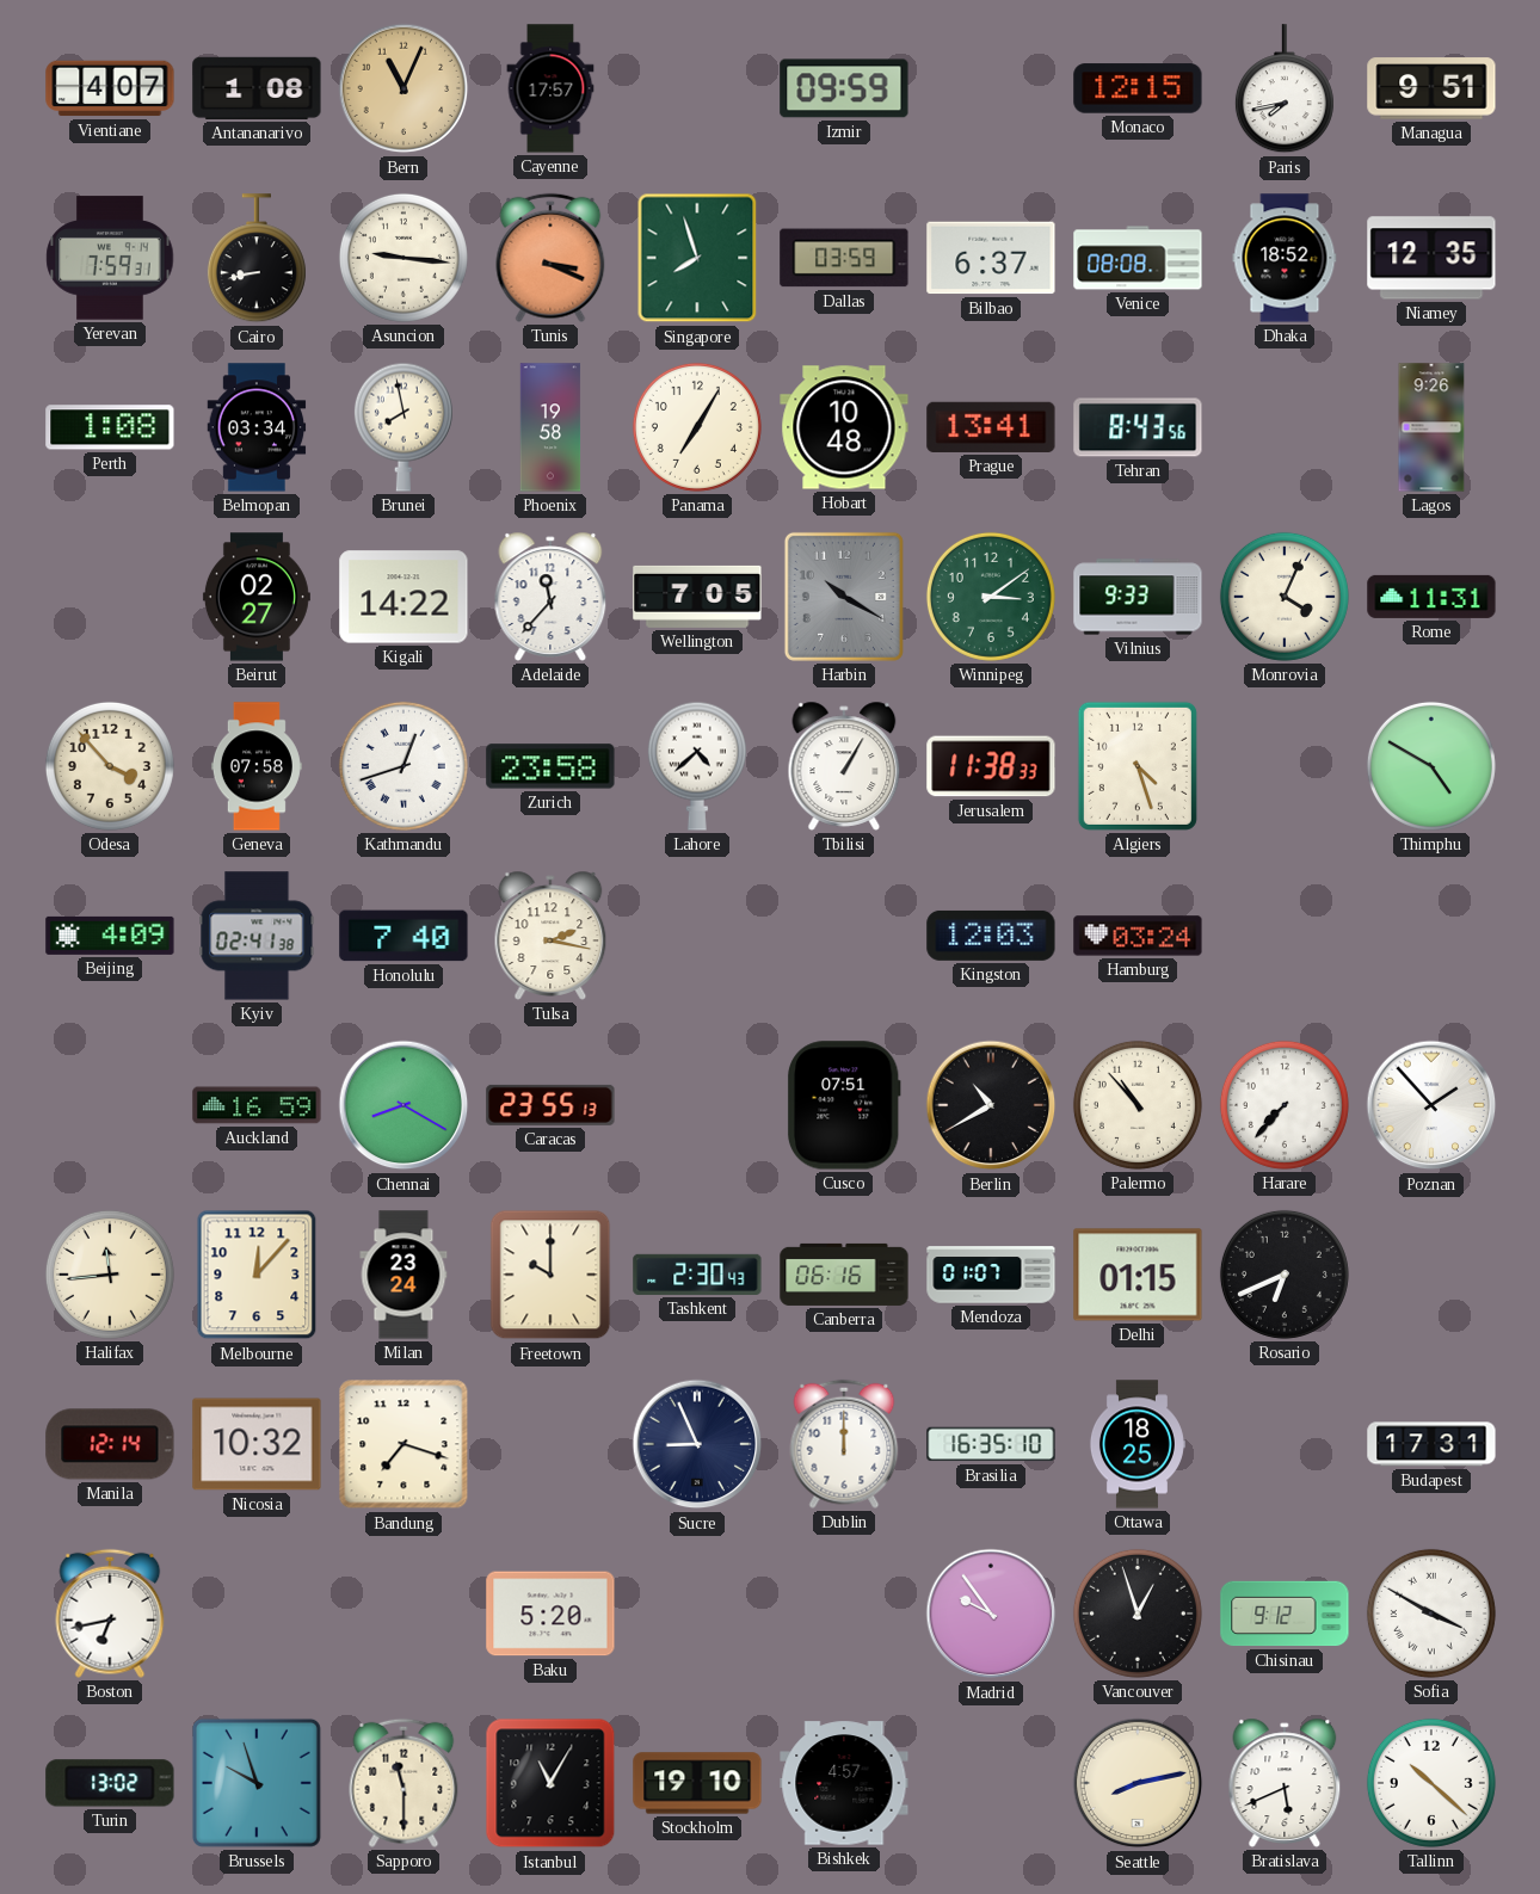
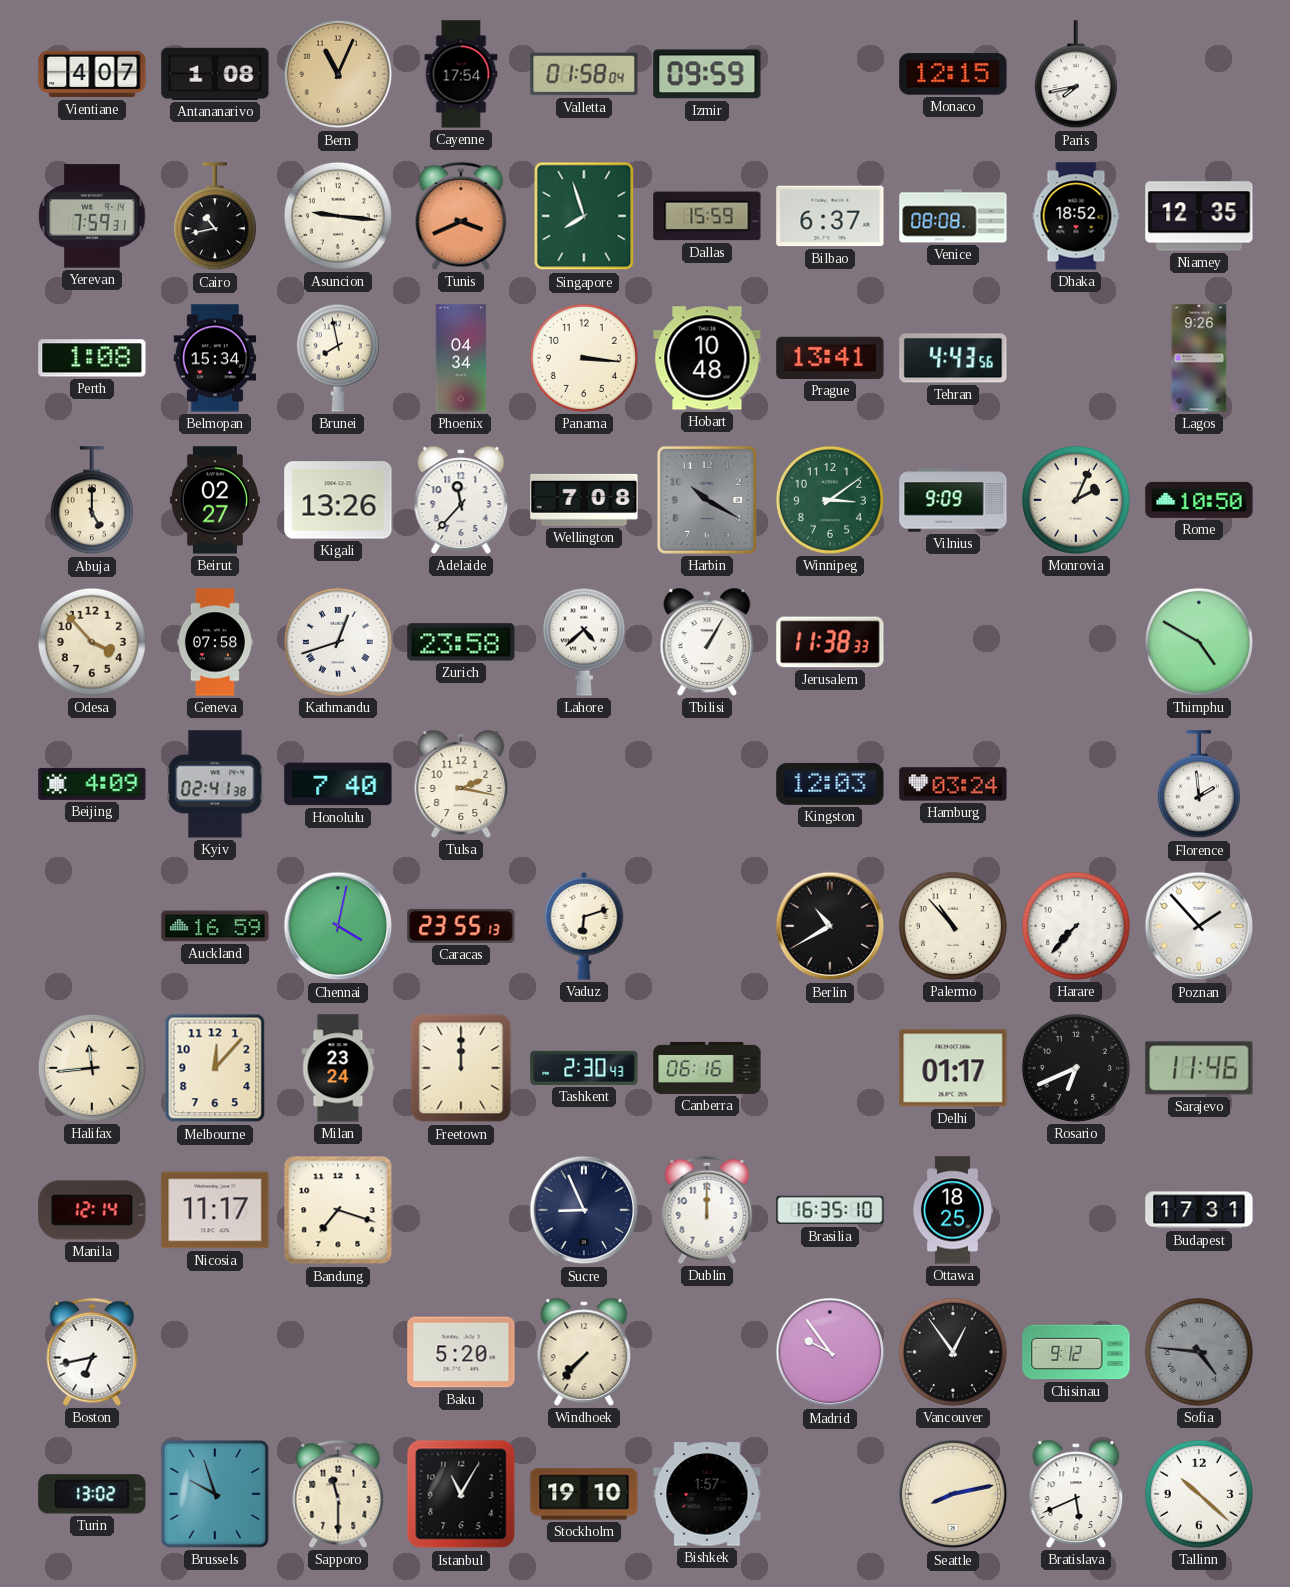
Cayenne: 17:57 -> 17:54
Valletta: none -> 01:58
Managua: 9:51 -> none
Cairo: 8:43 -> 10:43
Tunis: 3:19 -> 3:41
Dallas: 03:59 -> 15:59
Belmopan: 03:34 -> 15:34
Phoenix: 19:58 -> 04:34
Panama: 7:05 -> 3:16
Tehran: 8:43 -> 4:43
Abuja: none -> 5:00
Kigali: 14:22 -> 13:26
Wellington: 7:05 -> 7:08
Vilnius: 9:33 -> 9:09
Monrovia: 4:04 -> 2:04
Rome: 11:31 -> 10:50
Algiers: 4:27 -> none
Florence: none -> 1:59
Chennai: 8:20 -> 4:02
Vaduz: none -> 6:12
Cusco: 07:51 -> none
Freetown: 10:00 -> 12:00
Mendoza: 01:07 -> none
Delhi: 01:15 -> 01:17
Sarajevo: none -> 11:46
Nicosia: 10:32 -> 11:17
Windhoek: none -> 7:37
Vancouver: 12:57 -> 12:54
Sofia: 3:50 -> 4:46
Sofia dial: white -> grey
Bishkek: 4:57 -> 1:57
